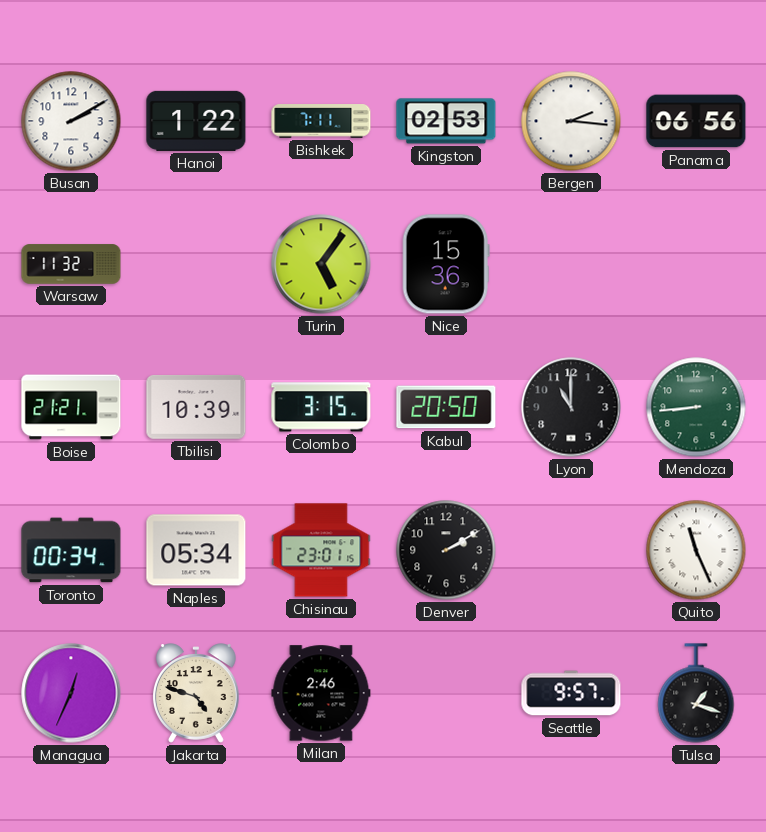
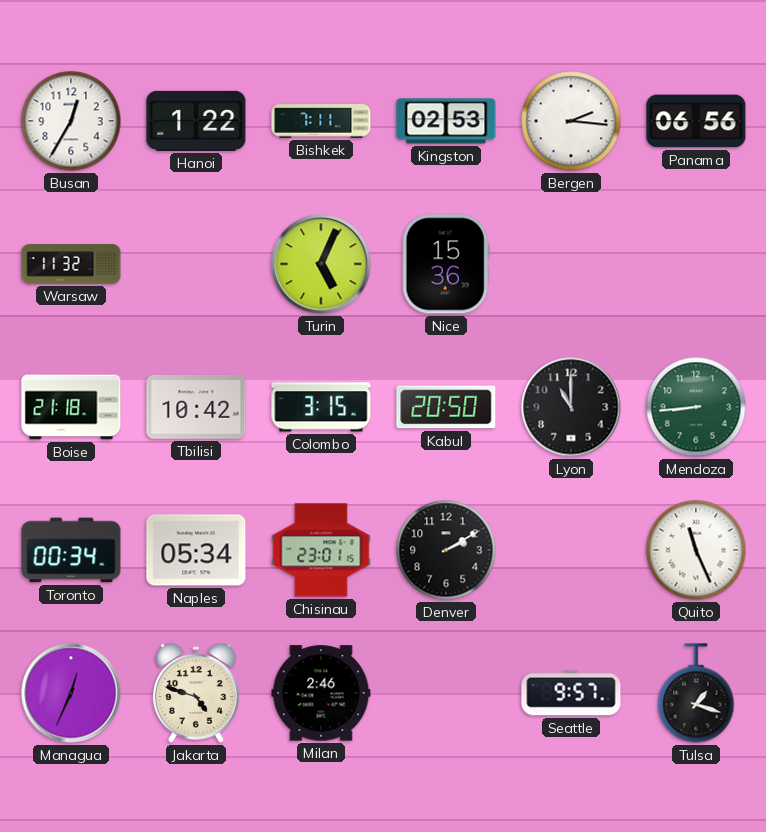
Busan: 2:10 -> 12:35
Turin: 5:06 -> 5:04
Boise: 21:21 -> 21:18
Tbilisi: 10:39 -> 10:42
